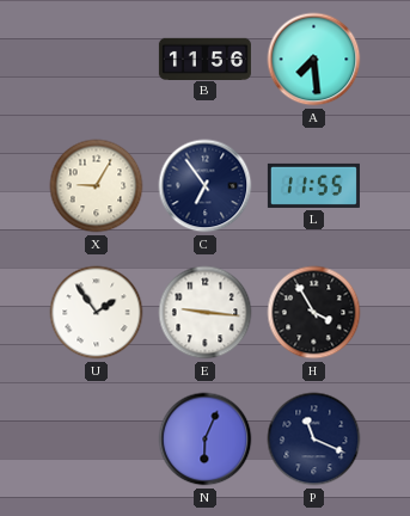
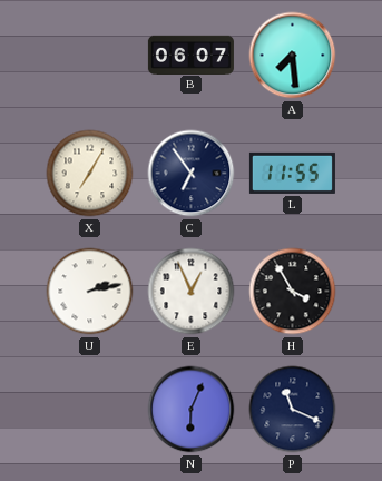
B: 11:56 -> 06:07
X: 9:05 -> 7:05
U: 1:54 -> 2:13
E: 9:16 -> 12:56
